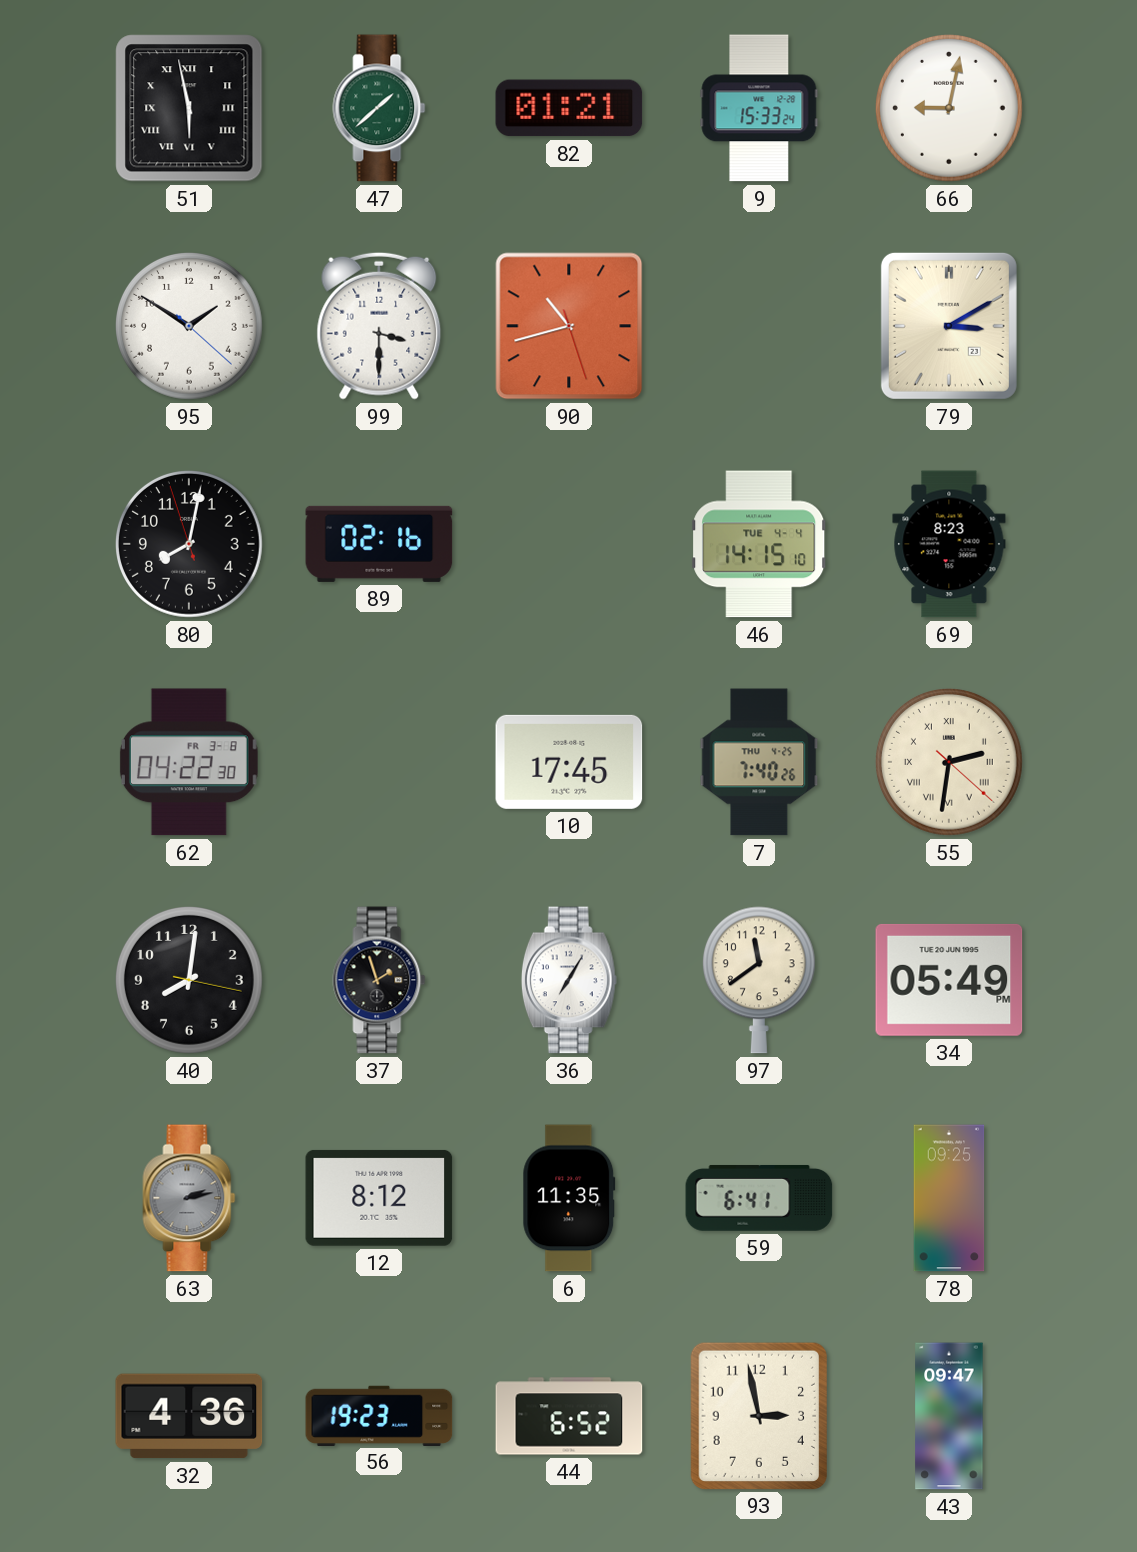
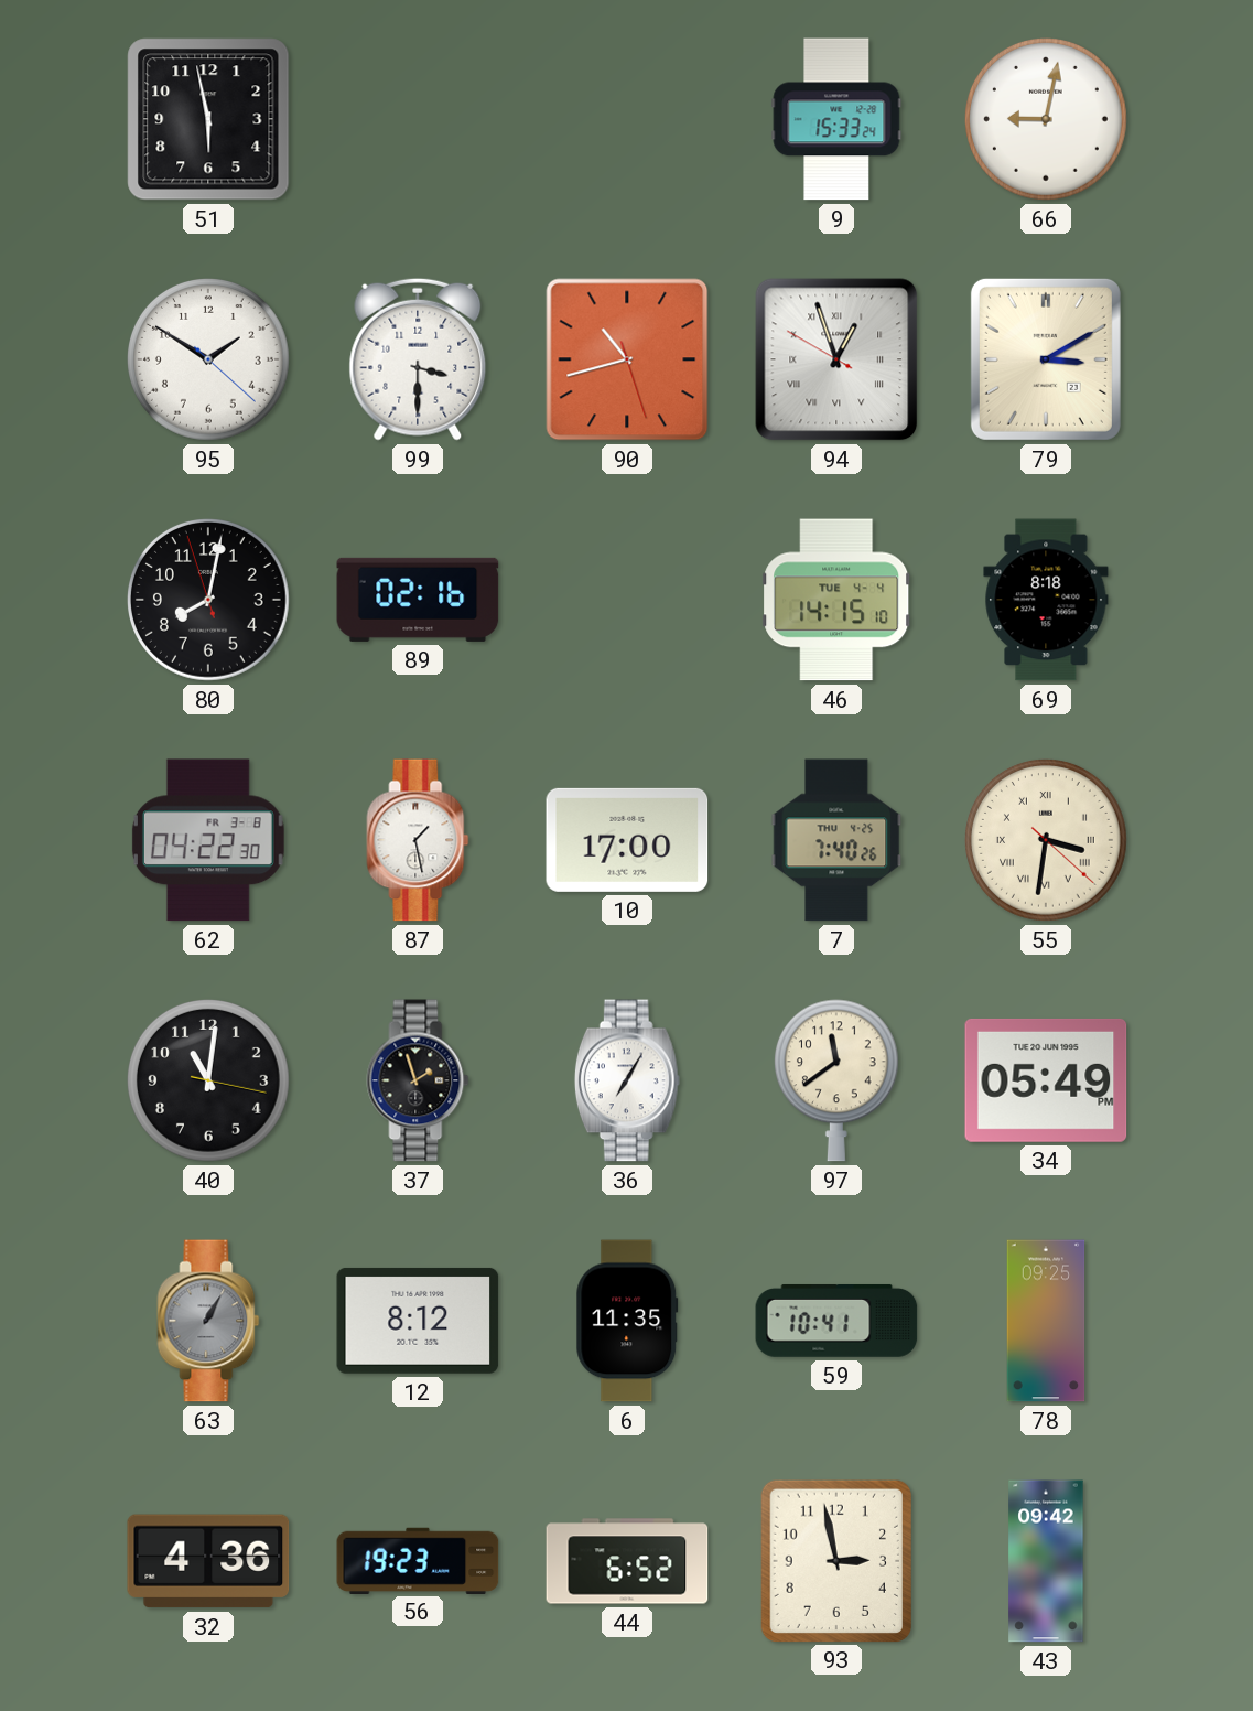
51 numerals: Roman -> Arabic
47: 1:38 -> none
82: 01:21 -> none
94: none -> 12:56
69: 8:23 -> 8:18
87: none -> 1:28
10: 17:45 -> 17:00
55: 2:31 -> 3:31
40: 8:01 -> 11:01
63: 2:13 -> 1:05
59: 6:41 -> 10:41
43: 09:47 -> 09:42
